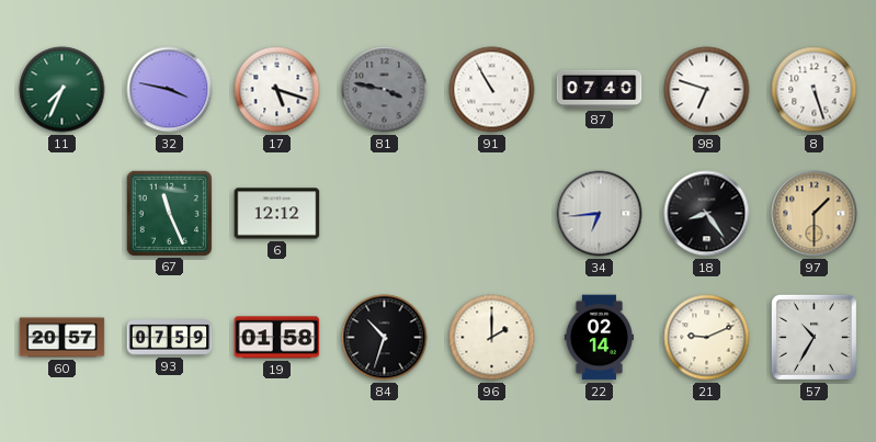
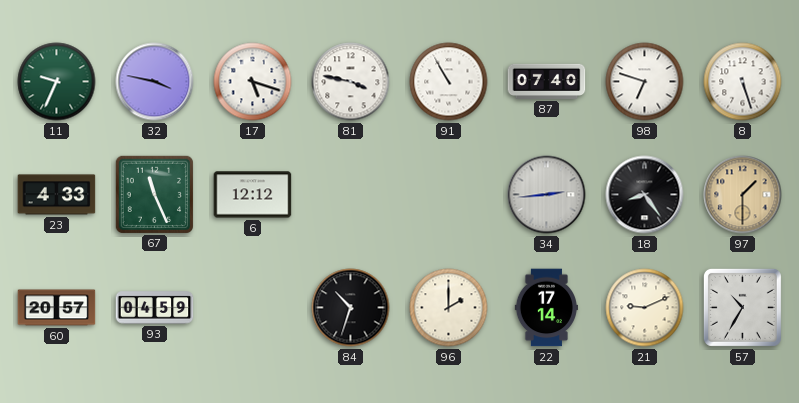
11: 7:34 -> 9:34
81 dial: grey -> white
23: none -> 4:33
34: 6:44 -> 2:44
93: 07:59 -> 04:59
19: 01:58 -> none
22: 02:14 -> 17:14
